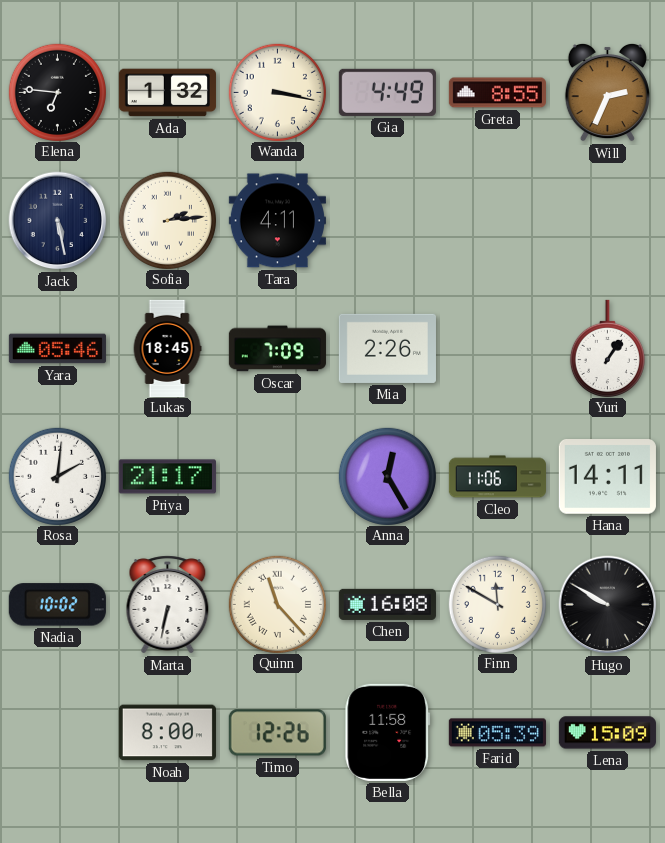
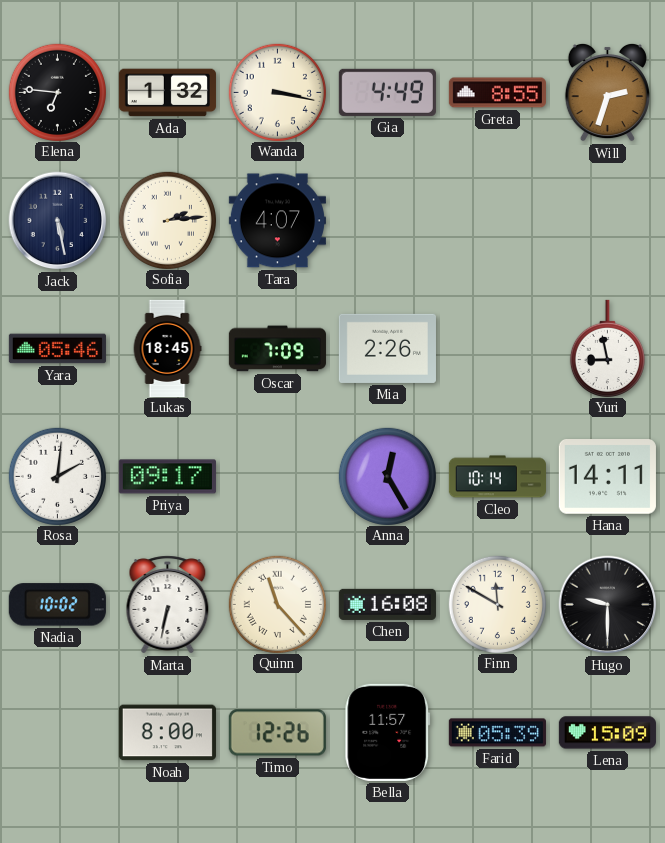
Will: 2:34 -> 2:33
Tara: 4:11 -> 4:07
Yuri: 1:06 -> 8:58
Priya: 21:17 -> 09:17
Cleo: 11:06 -> 10:14
Hugo: 9:50 -> 9:30
Bella: 11:58 -> 11:57
